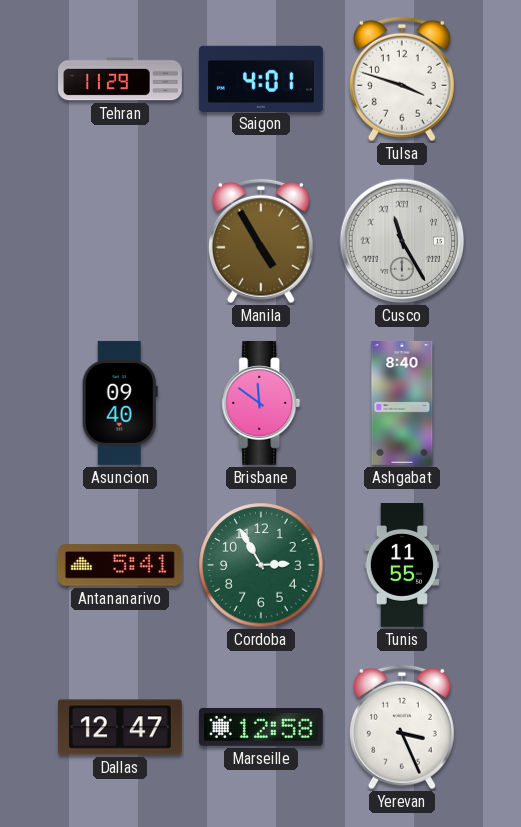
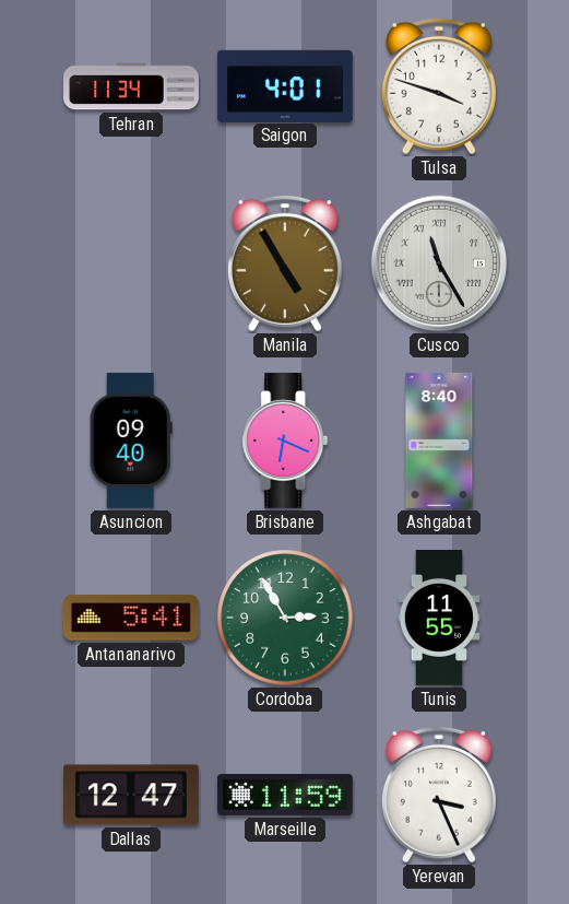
Tehran: 11:29 -> 11:34
Brisbane: 11:51 -> 6:19
Marseille: 12:58 -> 11:59
